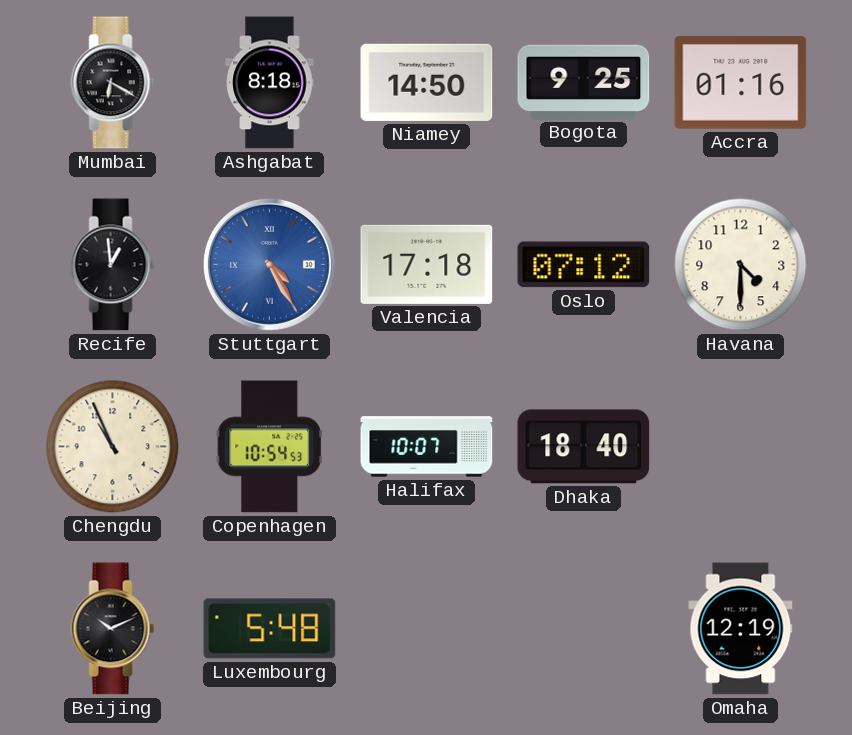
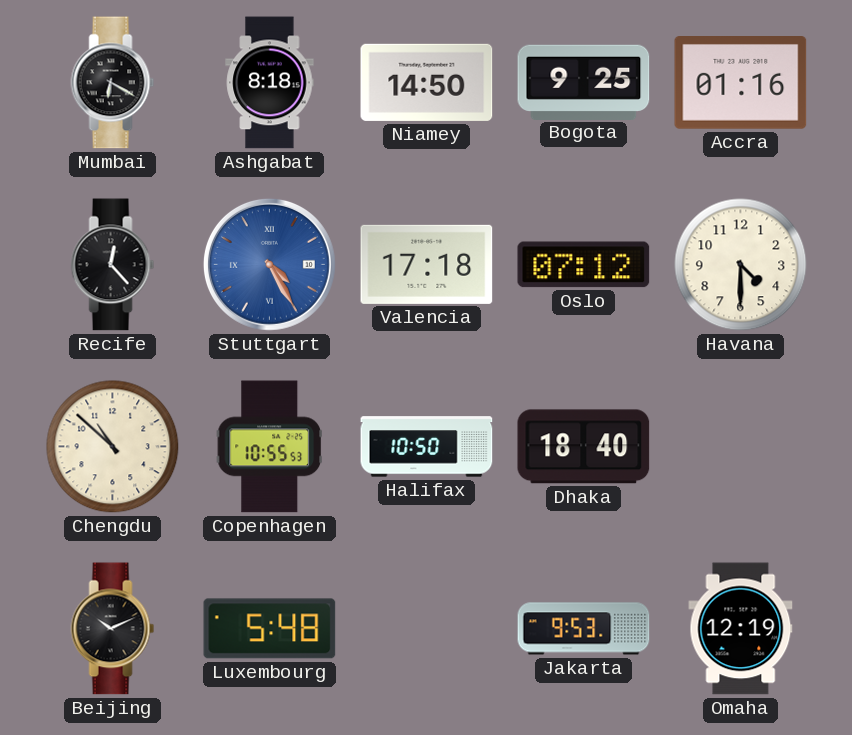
Recife: 12:59 -> 12:23
Chengdu: 10:56 -> 10:52
Copenhagen: 10:54 -> 10:55
Halifax: 10:07 -> 10:50
Jakarta: none -> 9:53
